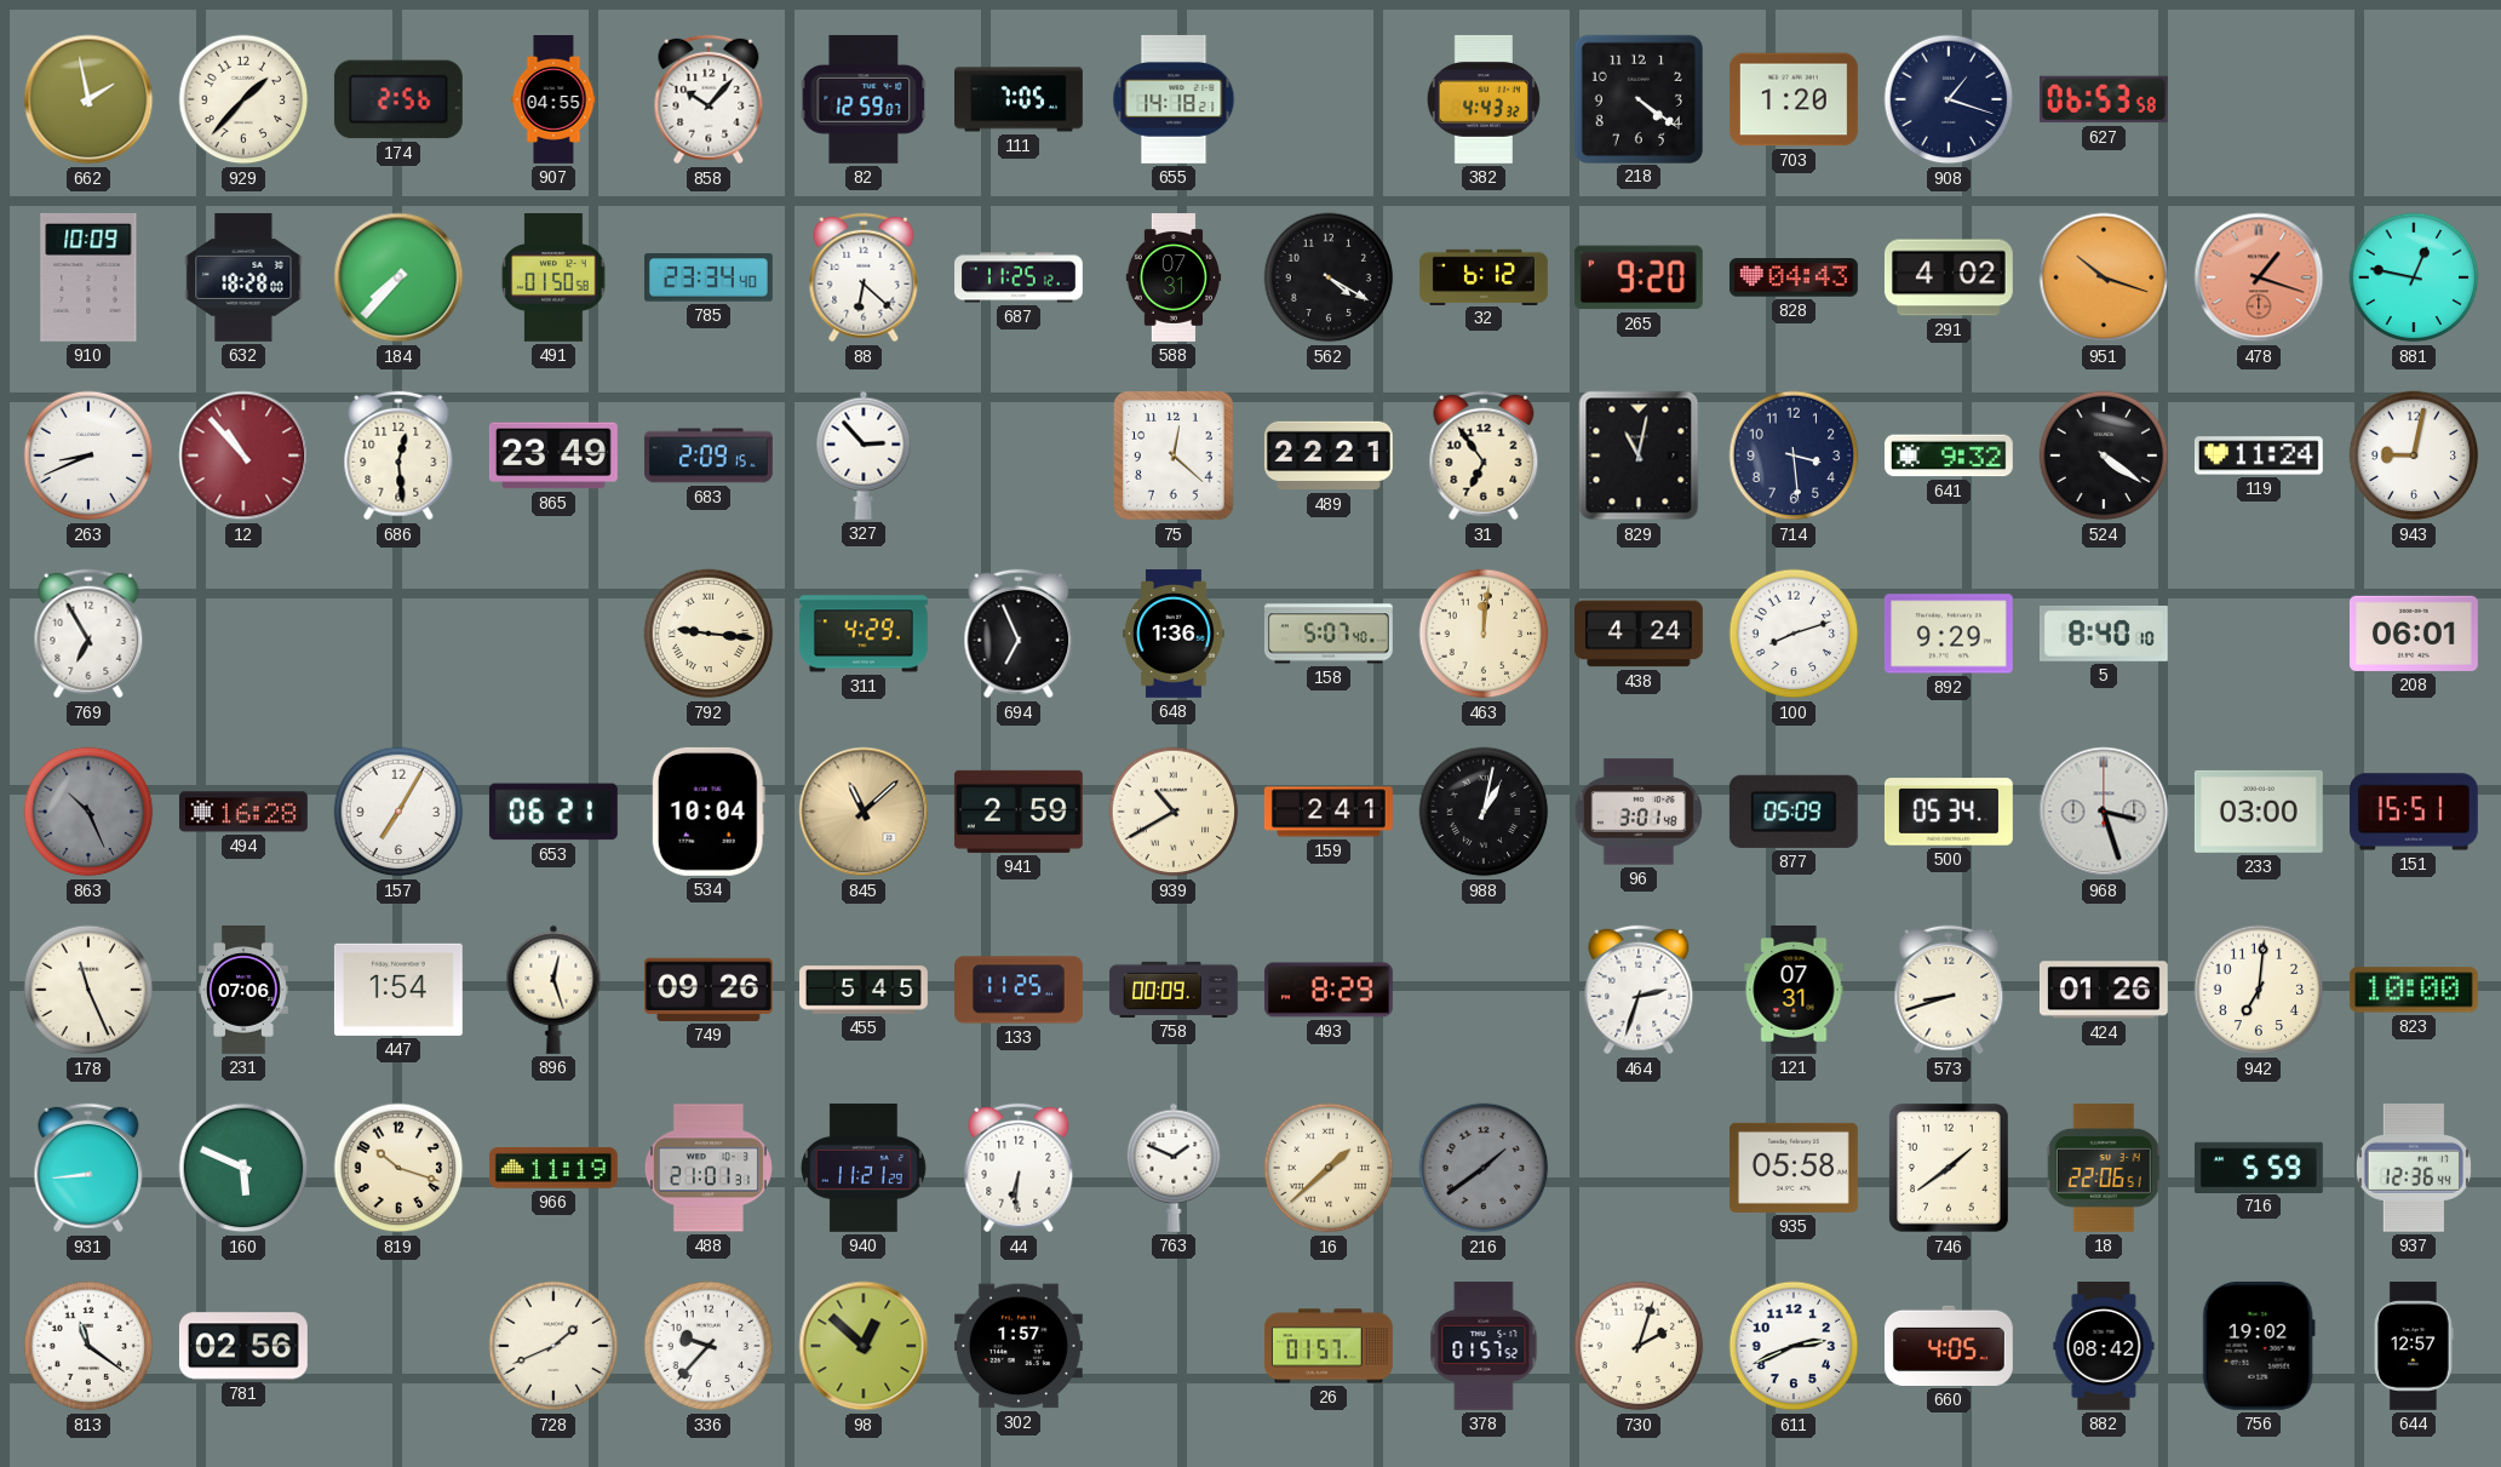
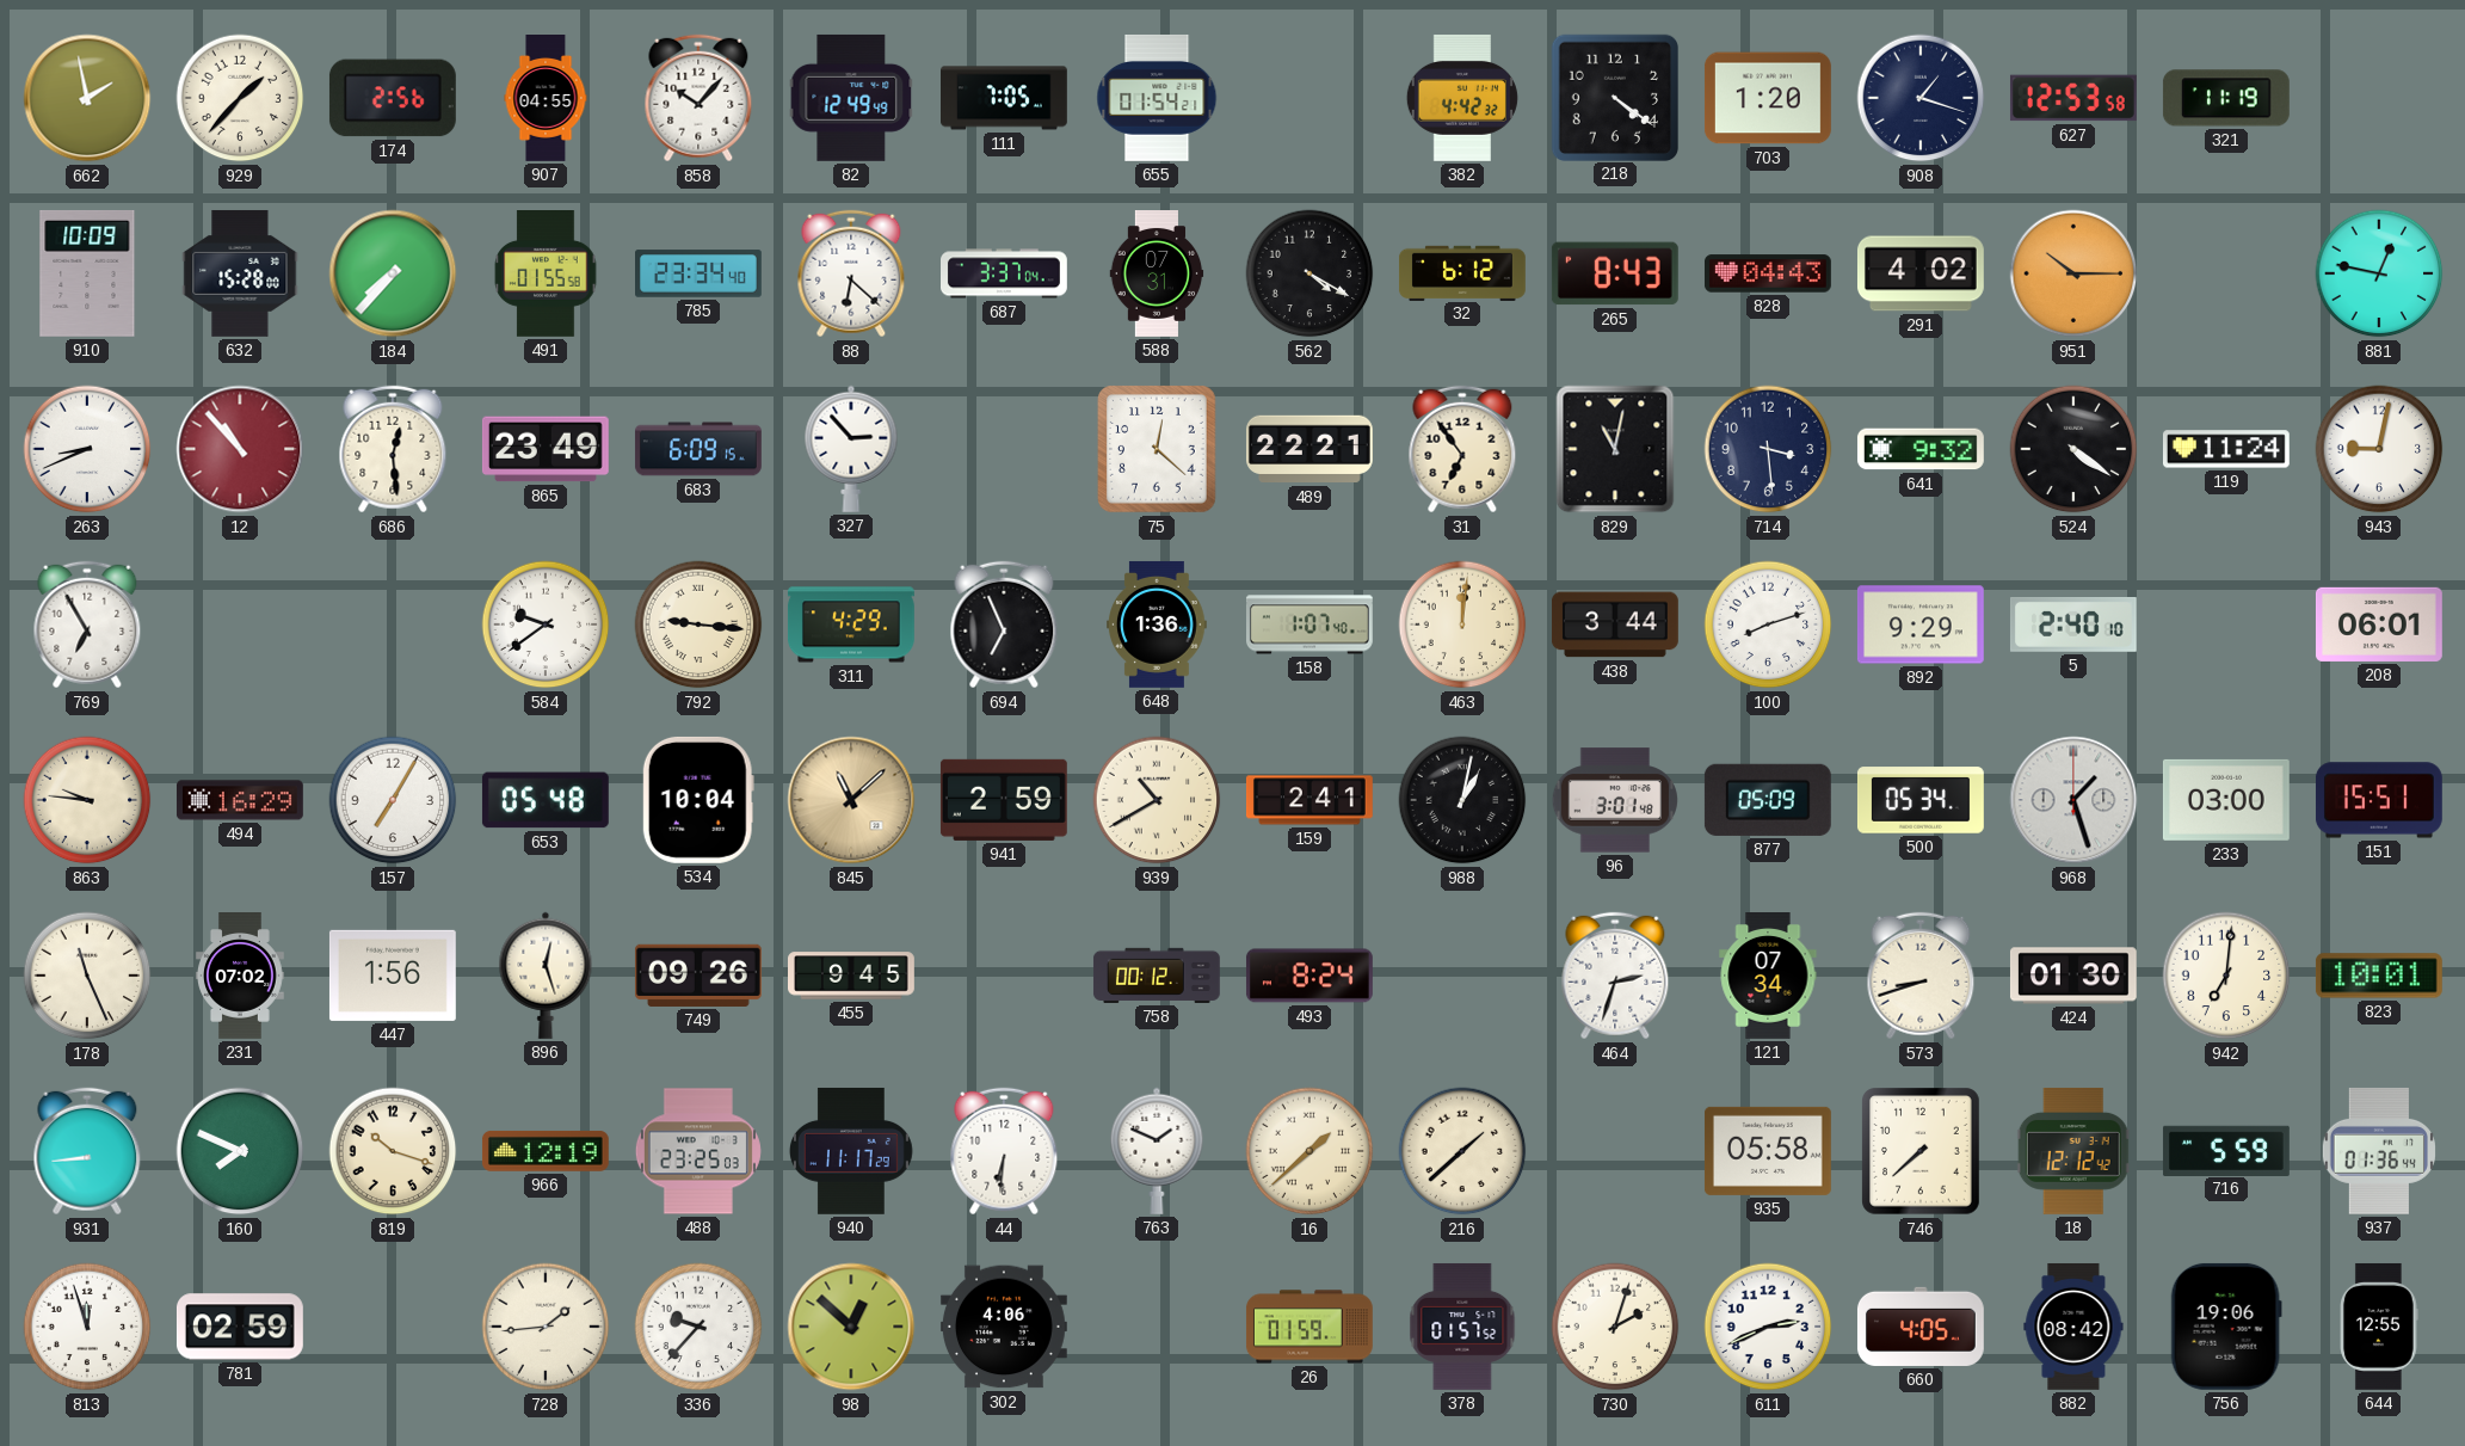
82: 12:59 -> 12:49
655: 14:18 -> 01:54
382: 4:43 -> 4:42
627: 06:53 -> 12:53
321: none -> 11:19
632: 18:28 -> 15:28
491: 01:50 -> 01:55
687: 11:25 -> 3:37
265: 9:20 -> 8:43
951: 10:18 -> 10:15
478: 1:18 -> none
683: 2:09 -> 6:09
584: none -> 9:39
158: 5:07 -> 1:07
438: 4:24 -> 3:44
5: 8:40 -> 2:40
863: 10:26 -> 9:46
863 dial: grey -> cream
494: 16:28 -> 16:29
653: 06:21 -> 05:48
968: 3:27 -> 1:27
231: 07:06 -> 07:02
447: 1:54 -> 1:56
455: 5:45 -> 9:45
133: 11:25 -> none
758: 00:09 -> 00:12
493: 8:29 -> 8:24
121: 07:31 -> 07:34
424: 01:26 -> 01:30
823: 10:00 -> 10:01
160: 5:49 -> 7:49
966: 11:19 -> 12:19
488: 21:01 -> 23:25
940: 11:21 -> 11:17
216: 1:39 -> 1:38
216 dial: grey -> cream
746: 1:39 -> 7:38
18: 22:06 -> 12:12
937: 12:36 -> 01:36
813: 11:21 -> 11:57
781: 02:56 -> 02:59
728: 1:41 -> 1:44
302: 1:57 -> 4:06
26: 01:57 -> 01:59
756: 19:02 -> 19:06
644: 12:57 -> 12:55
